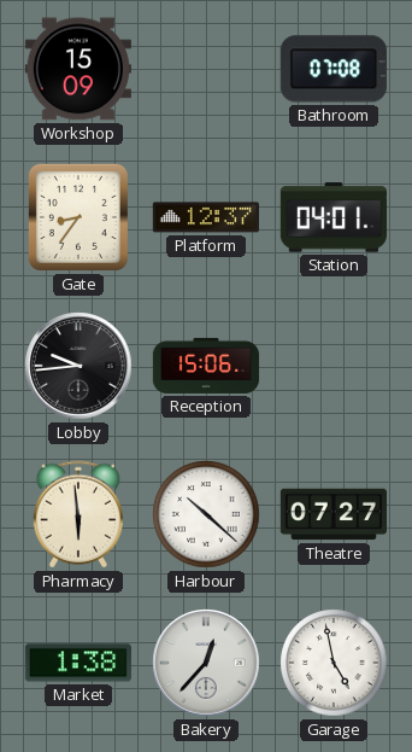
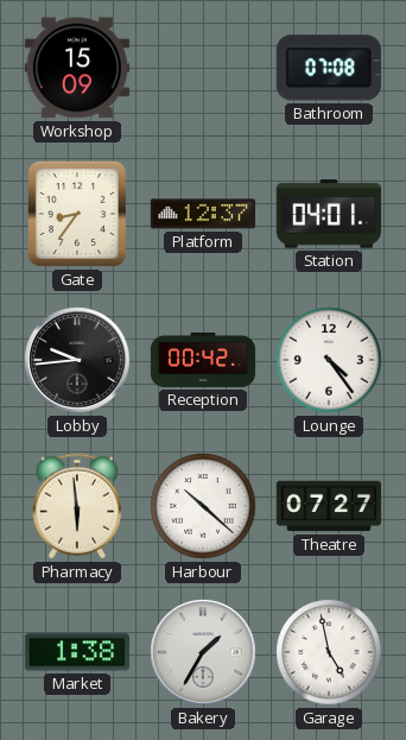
Reception: 15:06 -> 00:42
Lounge: none -> 4:24
Bakery: 12:37 -> 1:35
